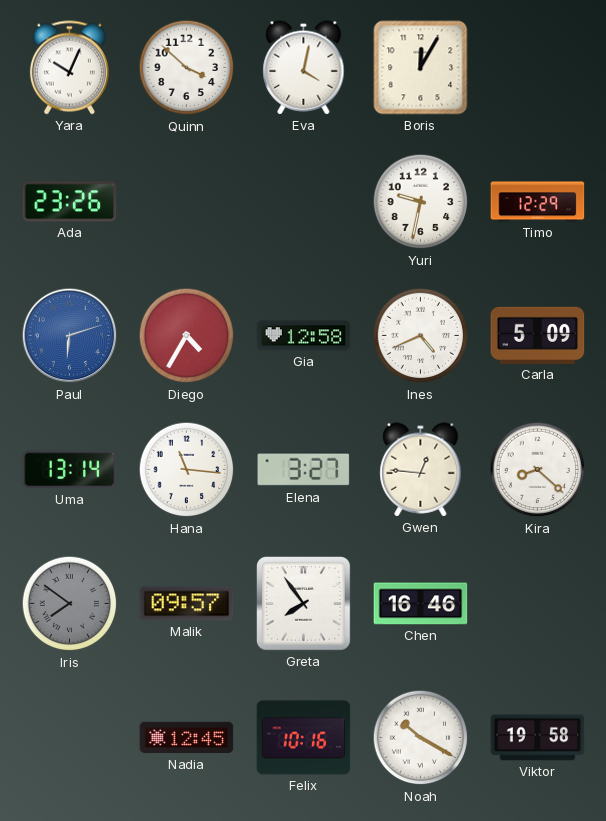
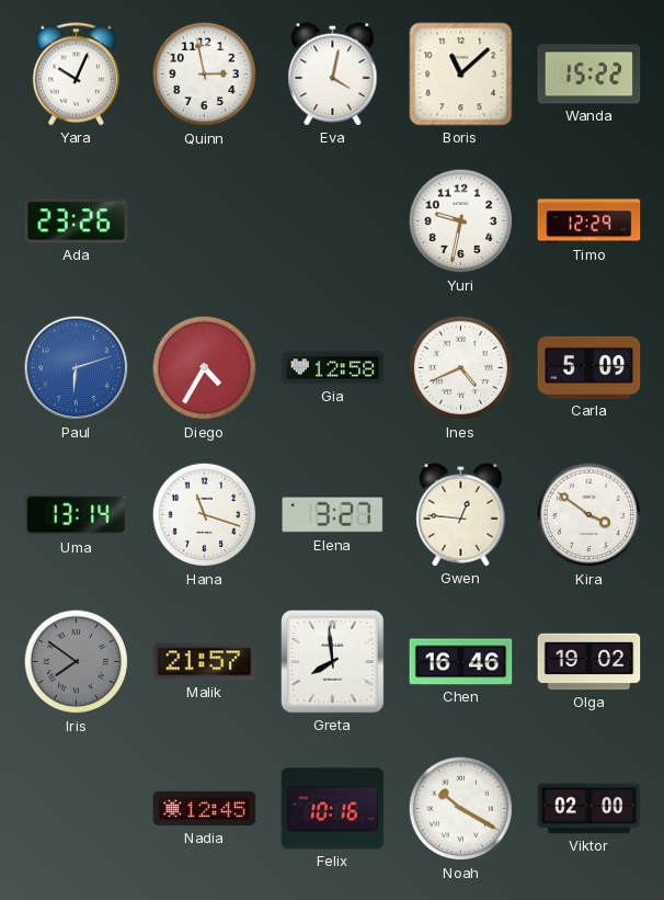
Quinn: 3:52 -> 2:58
Boris: 12:05 -> 11:08
Wanda: none -> 15:22
Hana: 11:16 -> 11:18
Kira: 8:22 -> 3:51
Malik: 09:57 -> 21:57
Greta: 7:54 -> 7:59
Olga: none -> 19:02
Viktor: 19:58 -> 02:00
